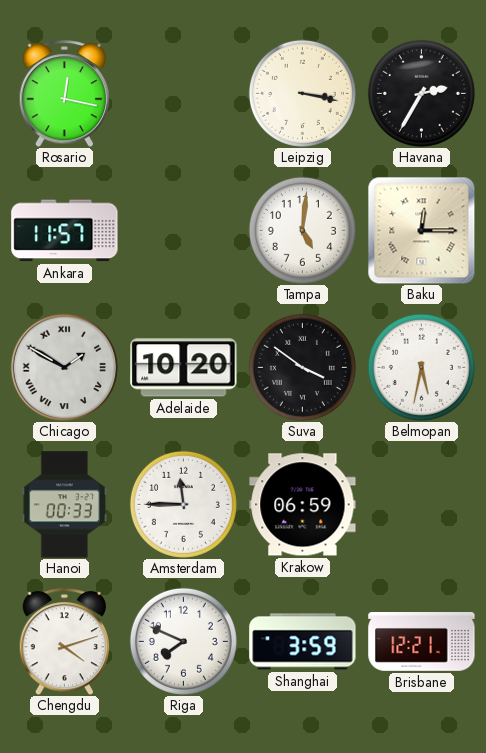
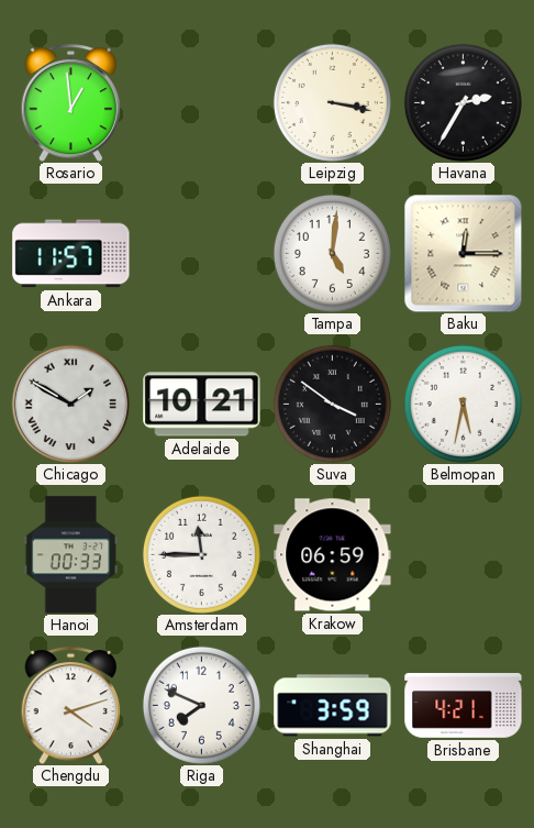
Rosario: 12:17 -> 12:59
Adelaide: 10:20 -> 10:21
Brisbane: 12:21 -> 4:21
